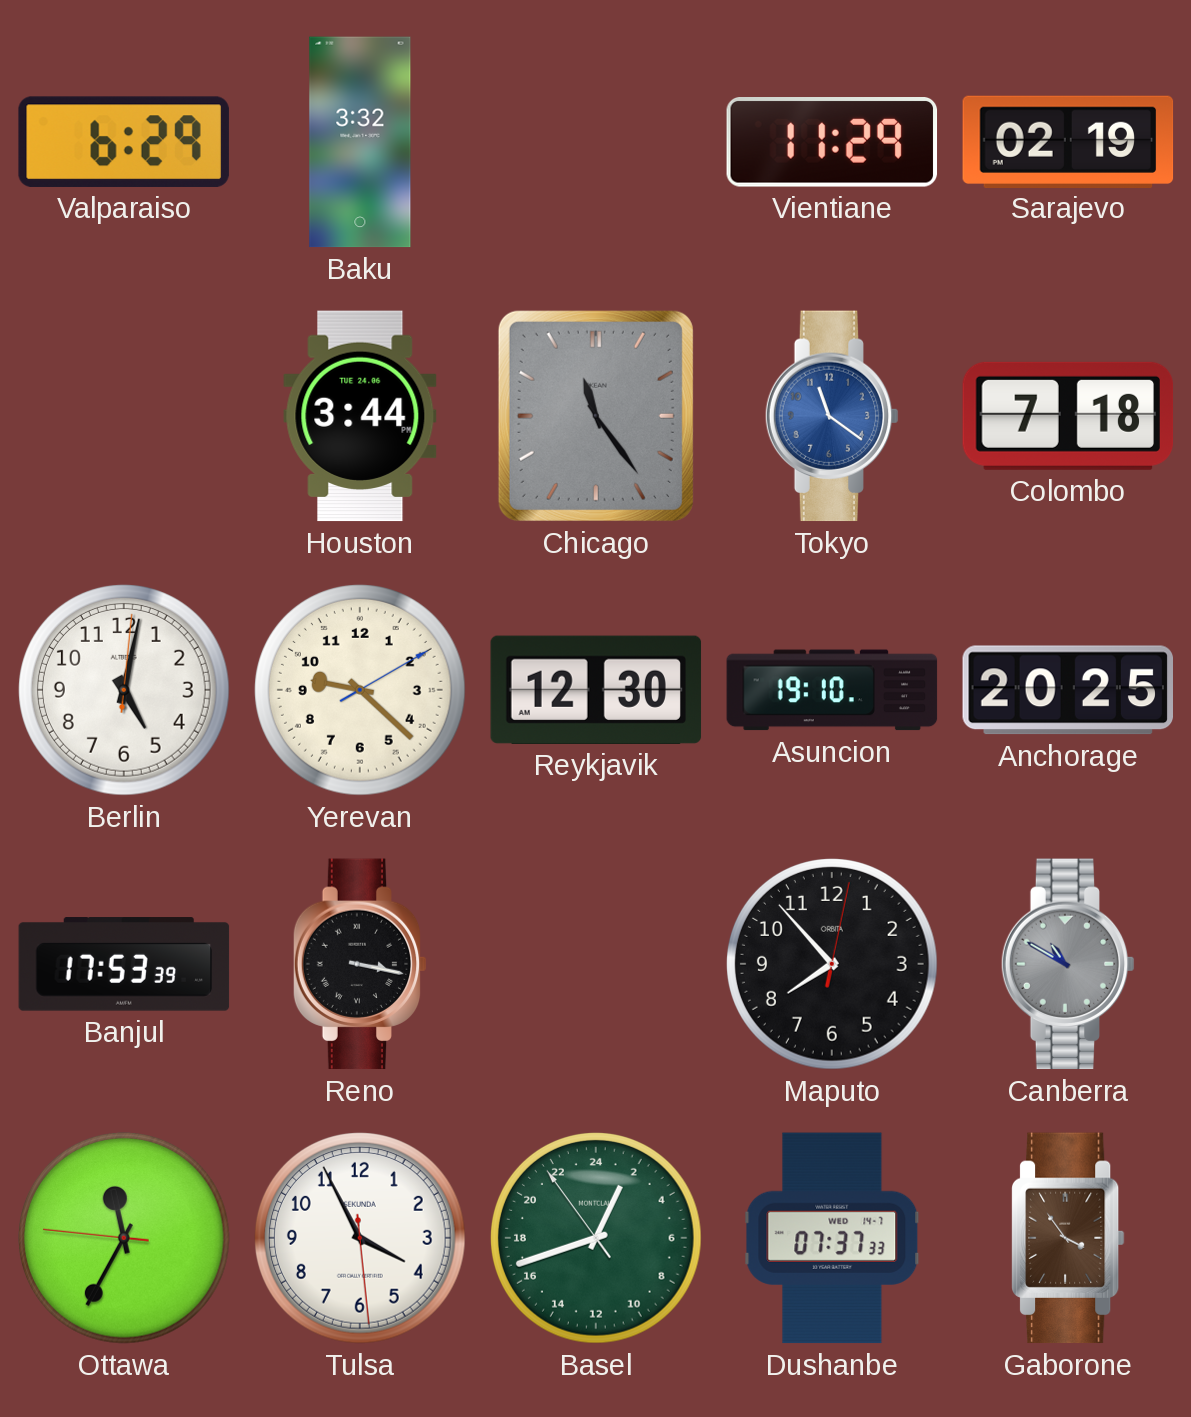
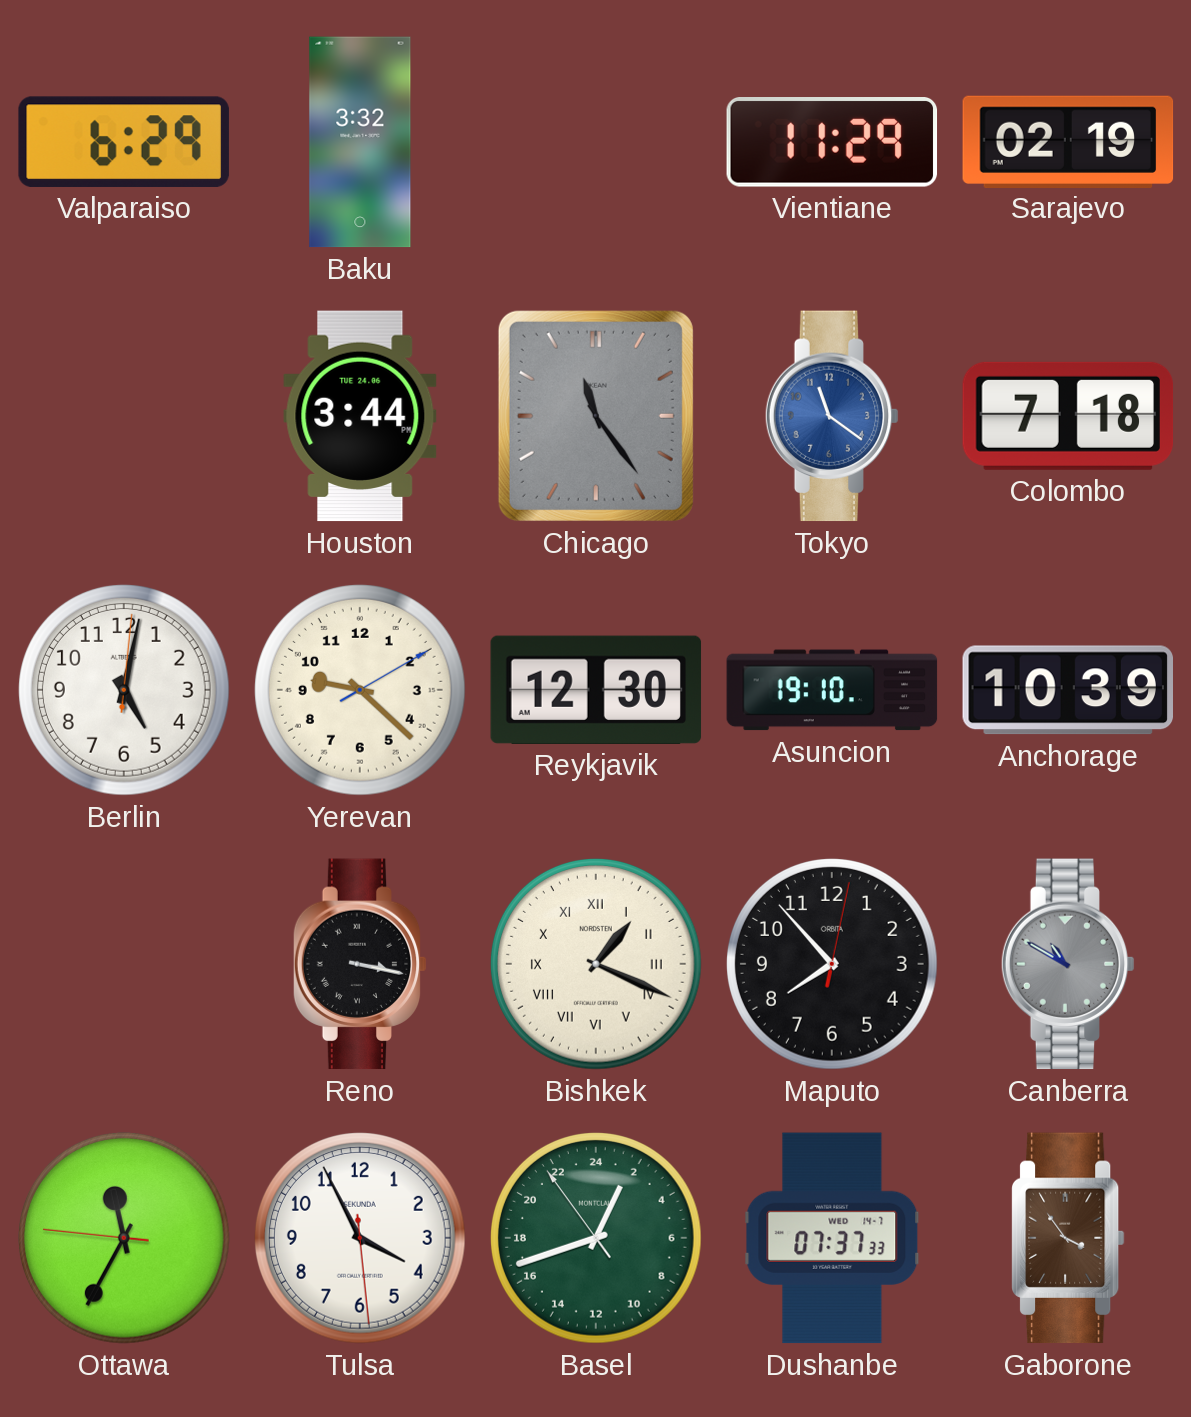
Anchorage: 20:25 -> 10:39
Banjul: 17:53 -> none
Bishkek: none -> 1:19
